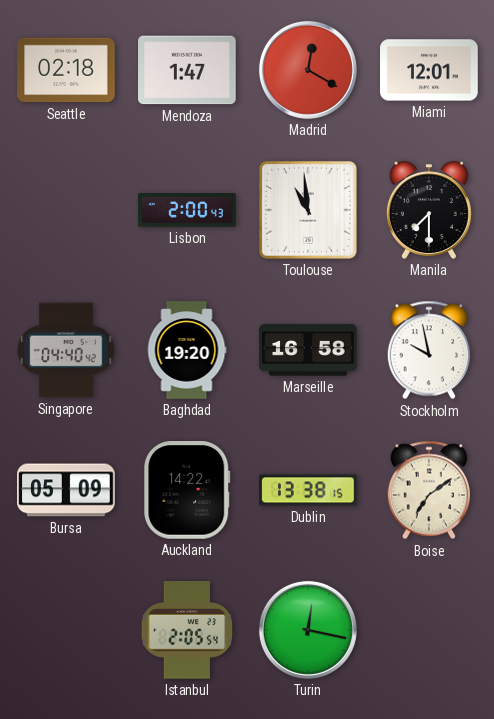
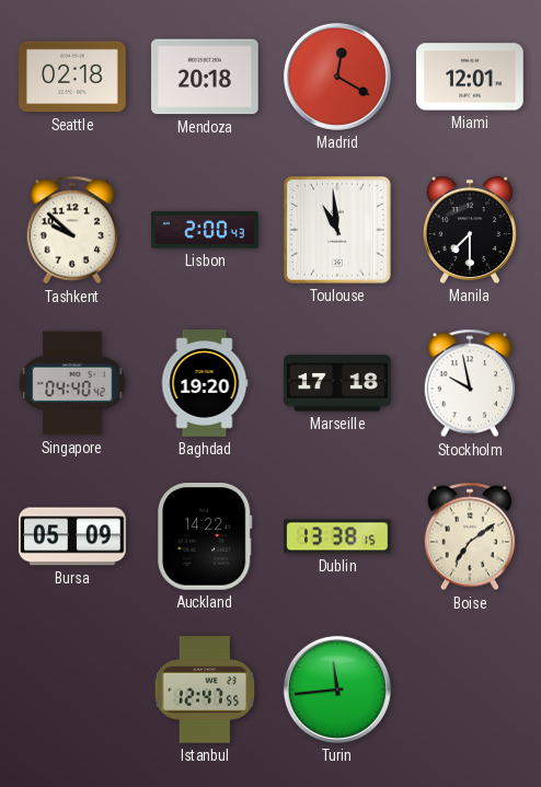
Mendoza: 1:47 -> 20:18
Tashkent: none -> 9:52
Marseille: 16:58 -> 17:18
Istanbul: 2:05 -> 12:47
Turin: 12:17 -> 11:44
